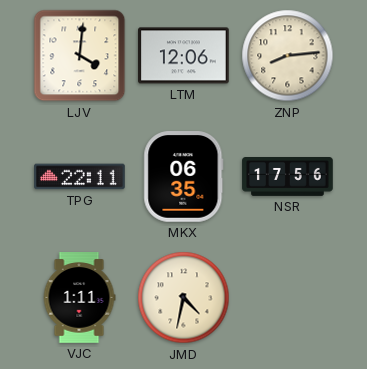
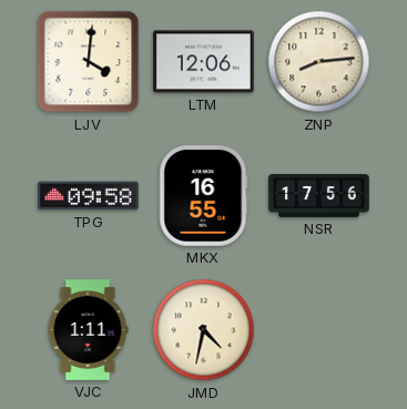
TPG: 22:11 -> 09:58
MKX: 06:35 -> 16:55
